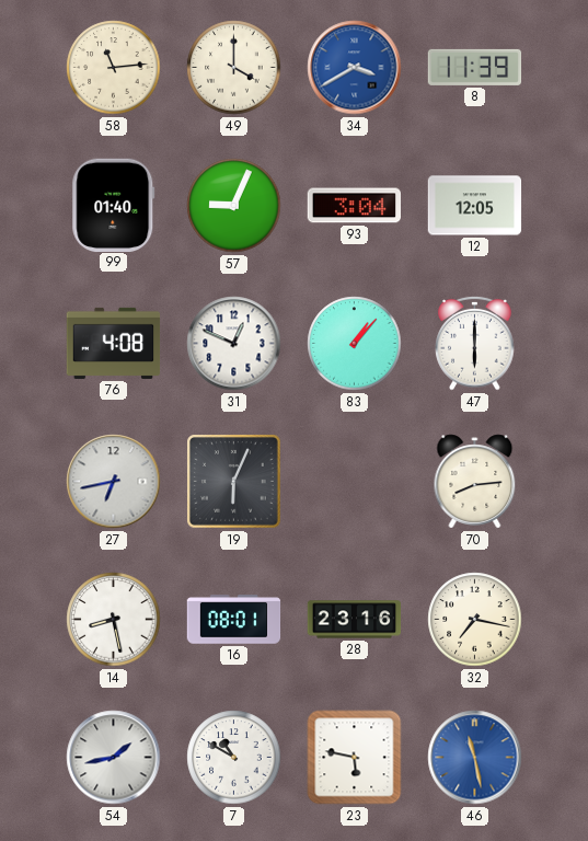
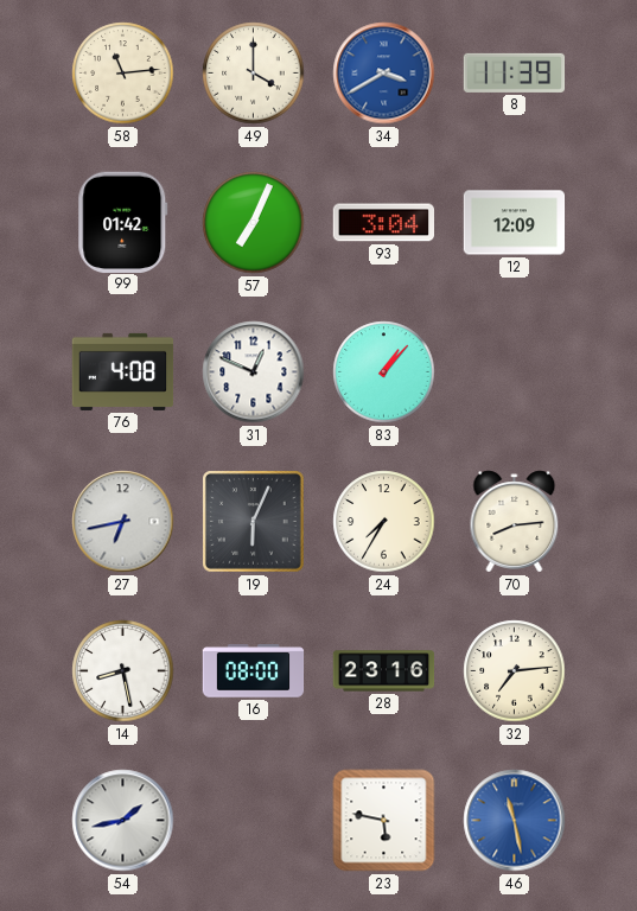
99: 01:40 -> 01:42
57: 9:04 -> 7:04
12: 12:05 -> 12:09
47: 6:00 -> none
24: none -> 7:35
16: 08:01 -> 08:00
32: 7:17 -> 7:14
7: 10:50 -> none
